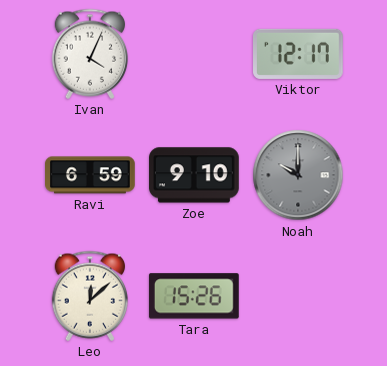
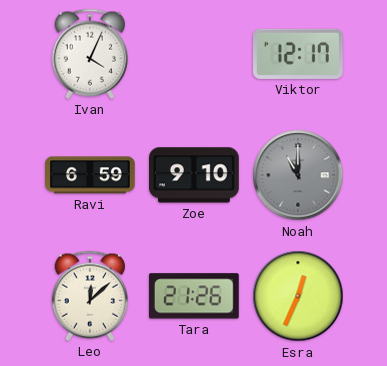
Noah: 10:00 -> 11:00
Tara: 15:26 -> 21:26
Esra: none -> 12:34
